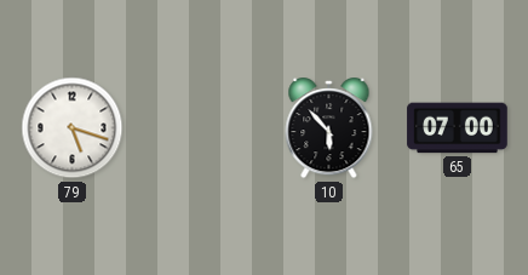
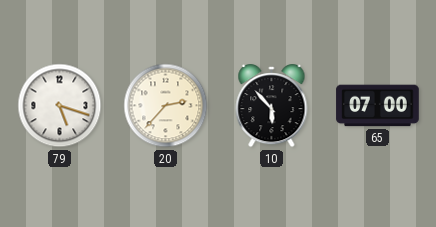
20: none -> 2:37
